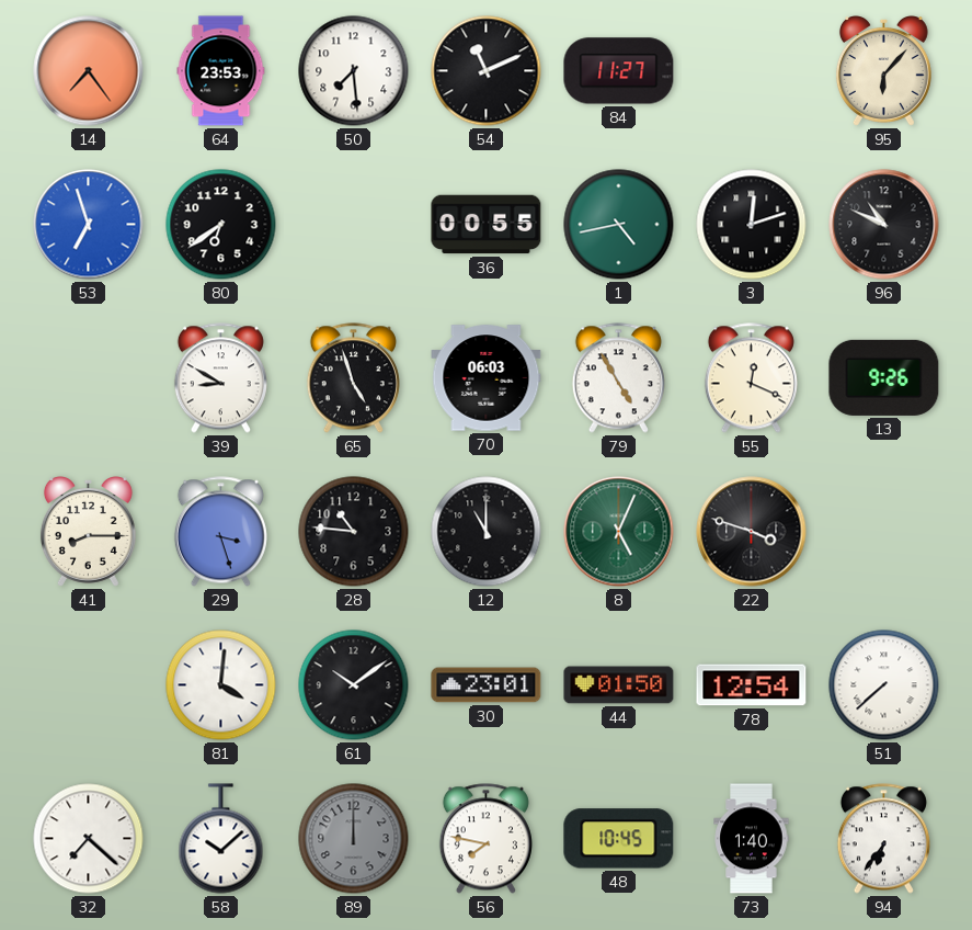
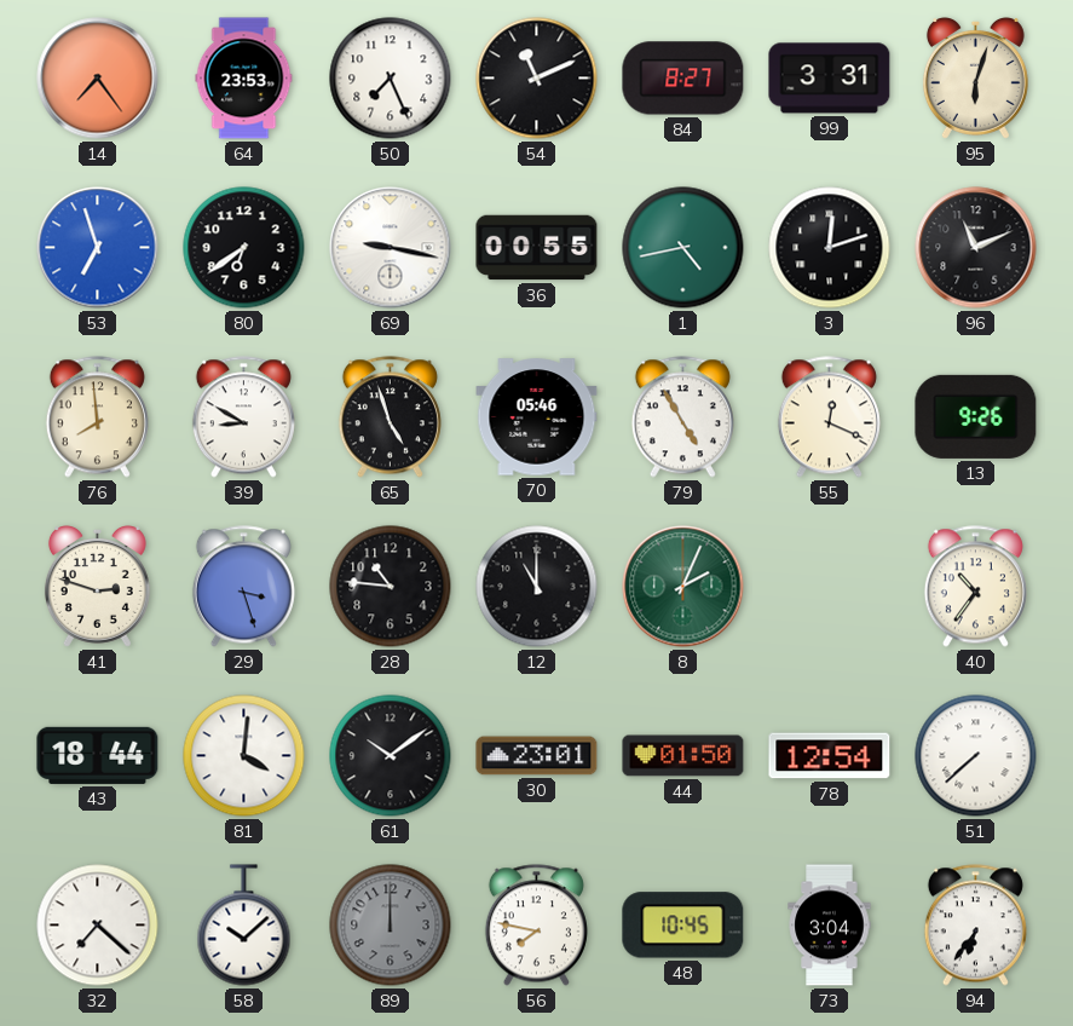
50: 7:29 -> 7:26
84: 11:27 -> 8:27
99: none -> 3:31
95: 6:07 -> 6:03
69: none -> 9:17
96: 10:49 -> 11:11
76: none -> 7:59
70: 06:03 -> 05:46
41: 8:15 -> 2:48
8: 5:04 -> 2:04
22: 3:48 -> none
40: none -> 10:36
43: none -> 18:44
73: 1:40 -> 3:04
